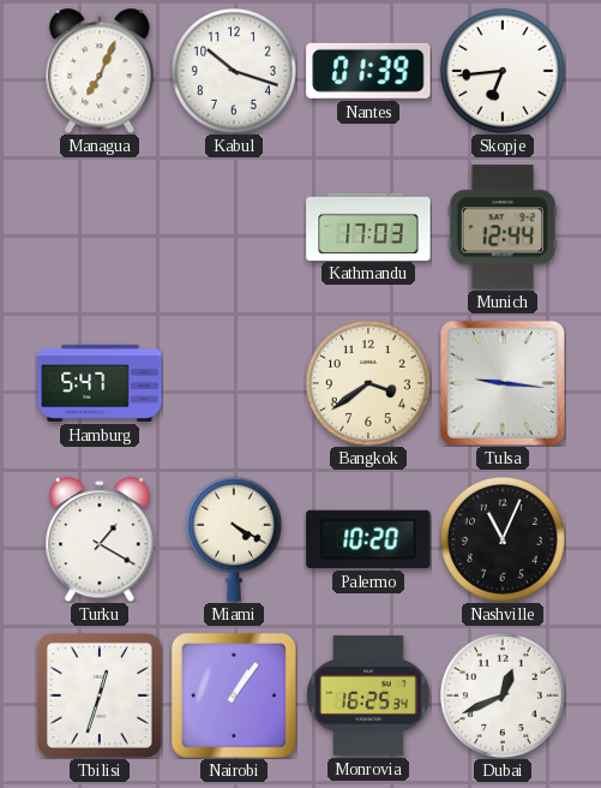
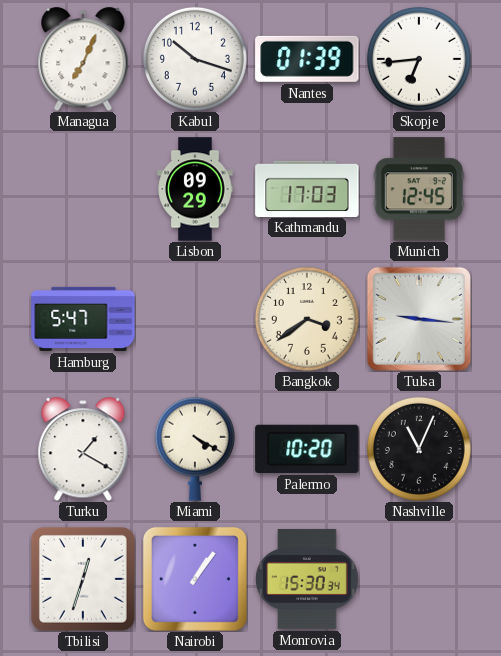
Lisbon: none -> 09:29
Munich: 12:44 -> 12:45
Monrovia: 16:25 -> 15:30
Dubai: 12:41 -> none
